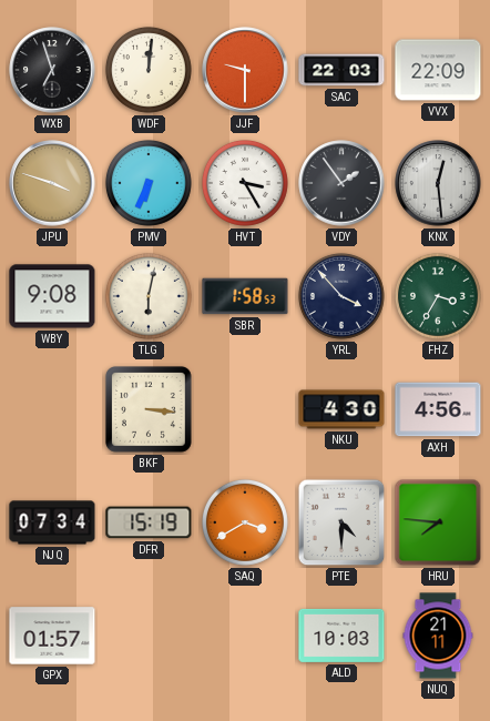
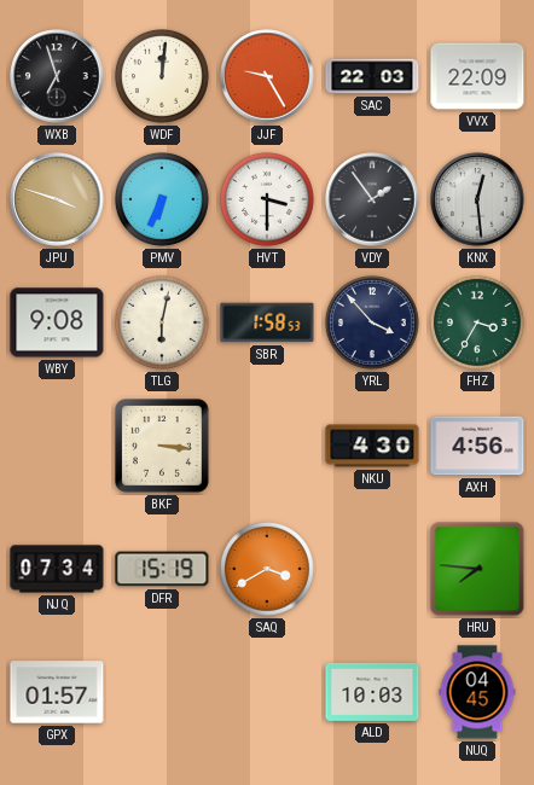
JJF: 9:30 -> 9:25
HVT: 3:25 -> 3:30
PTE: 4:30 -> none
NUQ: 21:11 -> 04:45
